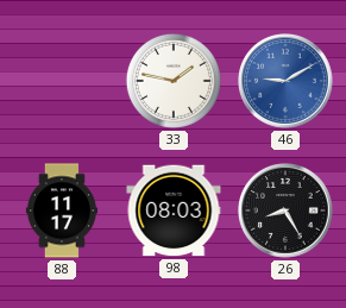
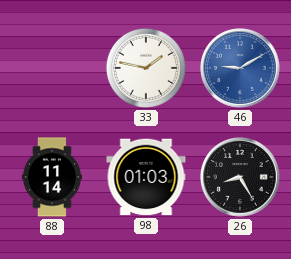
88: 11:17 -> 11:14
98: 08:03 -> 01:03
